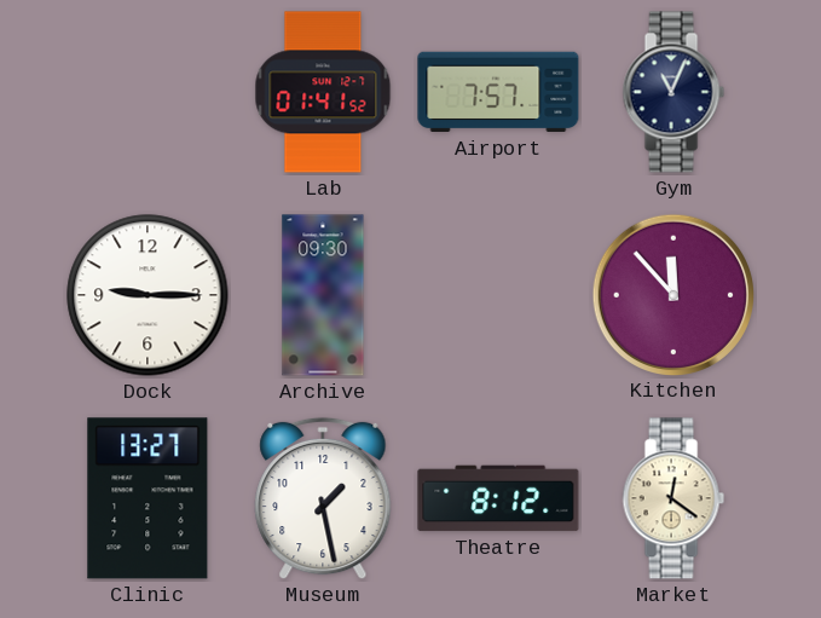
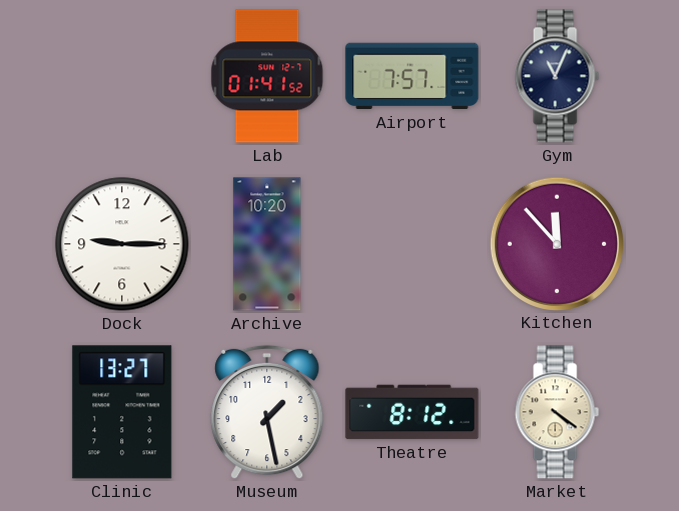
Archive: 09:30 -> 10:20
Market: 12:21 -> 4:21
